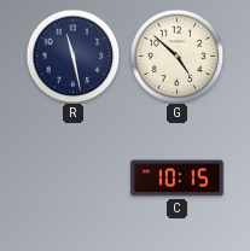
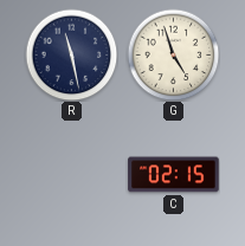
G: 4:52 -> 4:57
C: 10:15 -> 02:15
